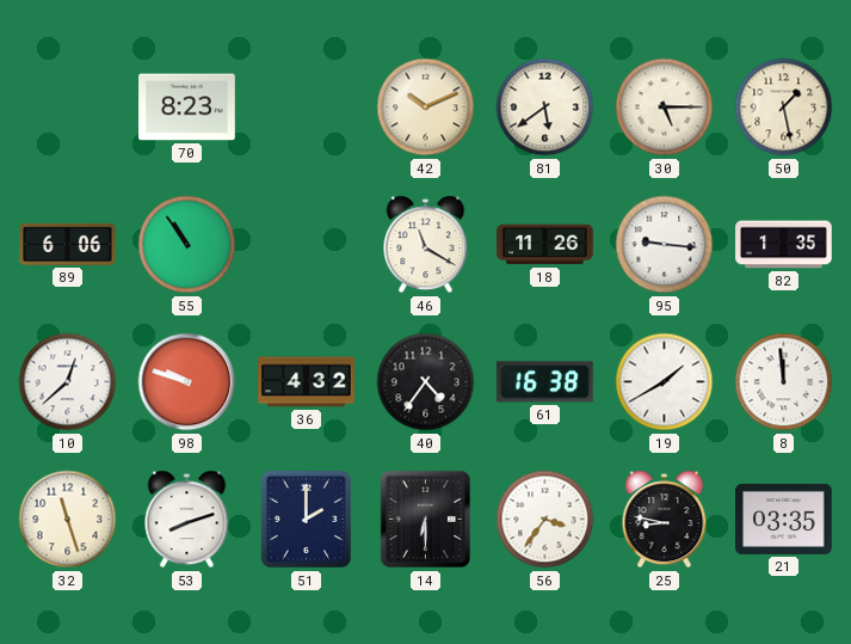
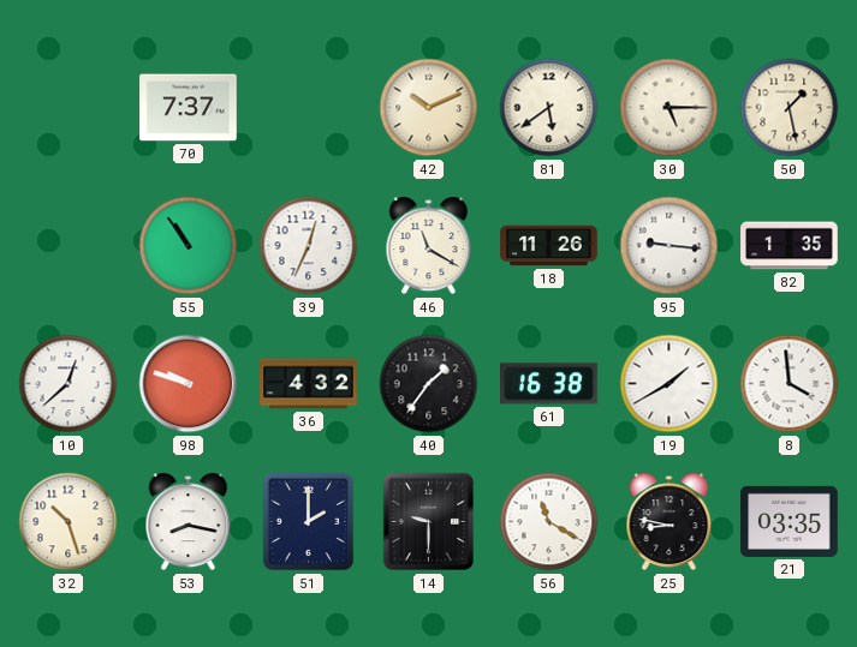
70: 8:23 -> 7:37
89: 6:06 -> none
39: none -> 12:34
40: 4:36 -> 1:36
8: 11:59 -> 3:59
32: 11:27 -> 10:27
53: 8:12 -> 8:17
14: 6:30 -> 9:30
56: 3:36 -> 11:20
